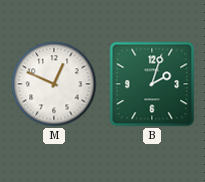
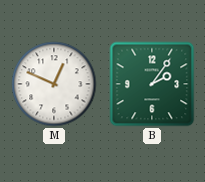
B: 2:03 -> 2:06
